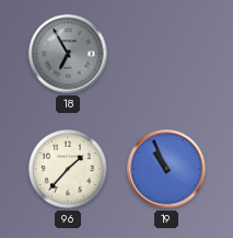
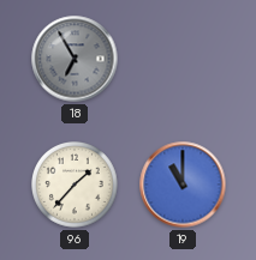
19: 10:56 -> 11:00
